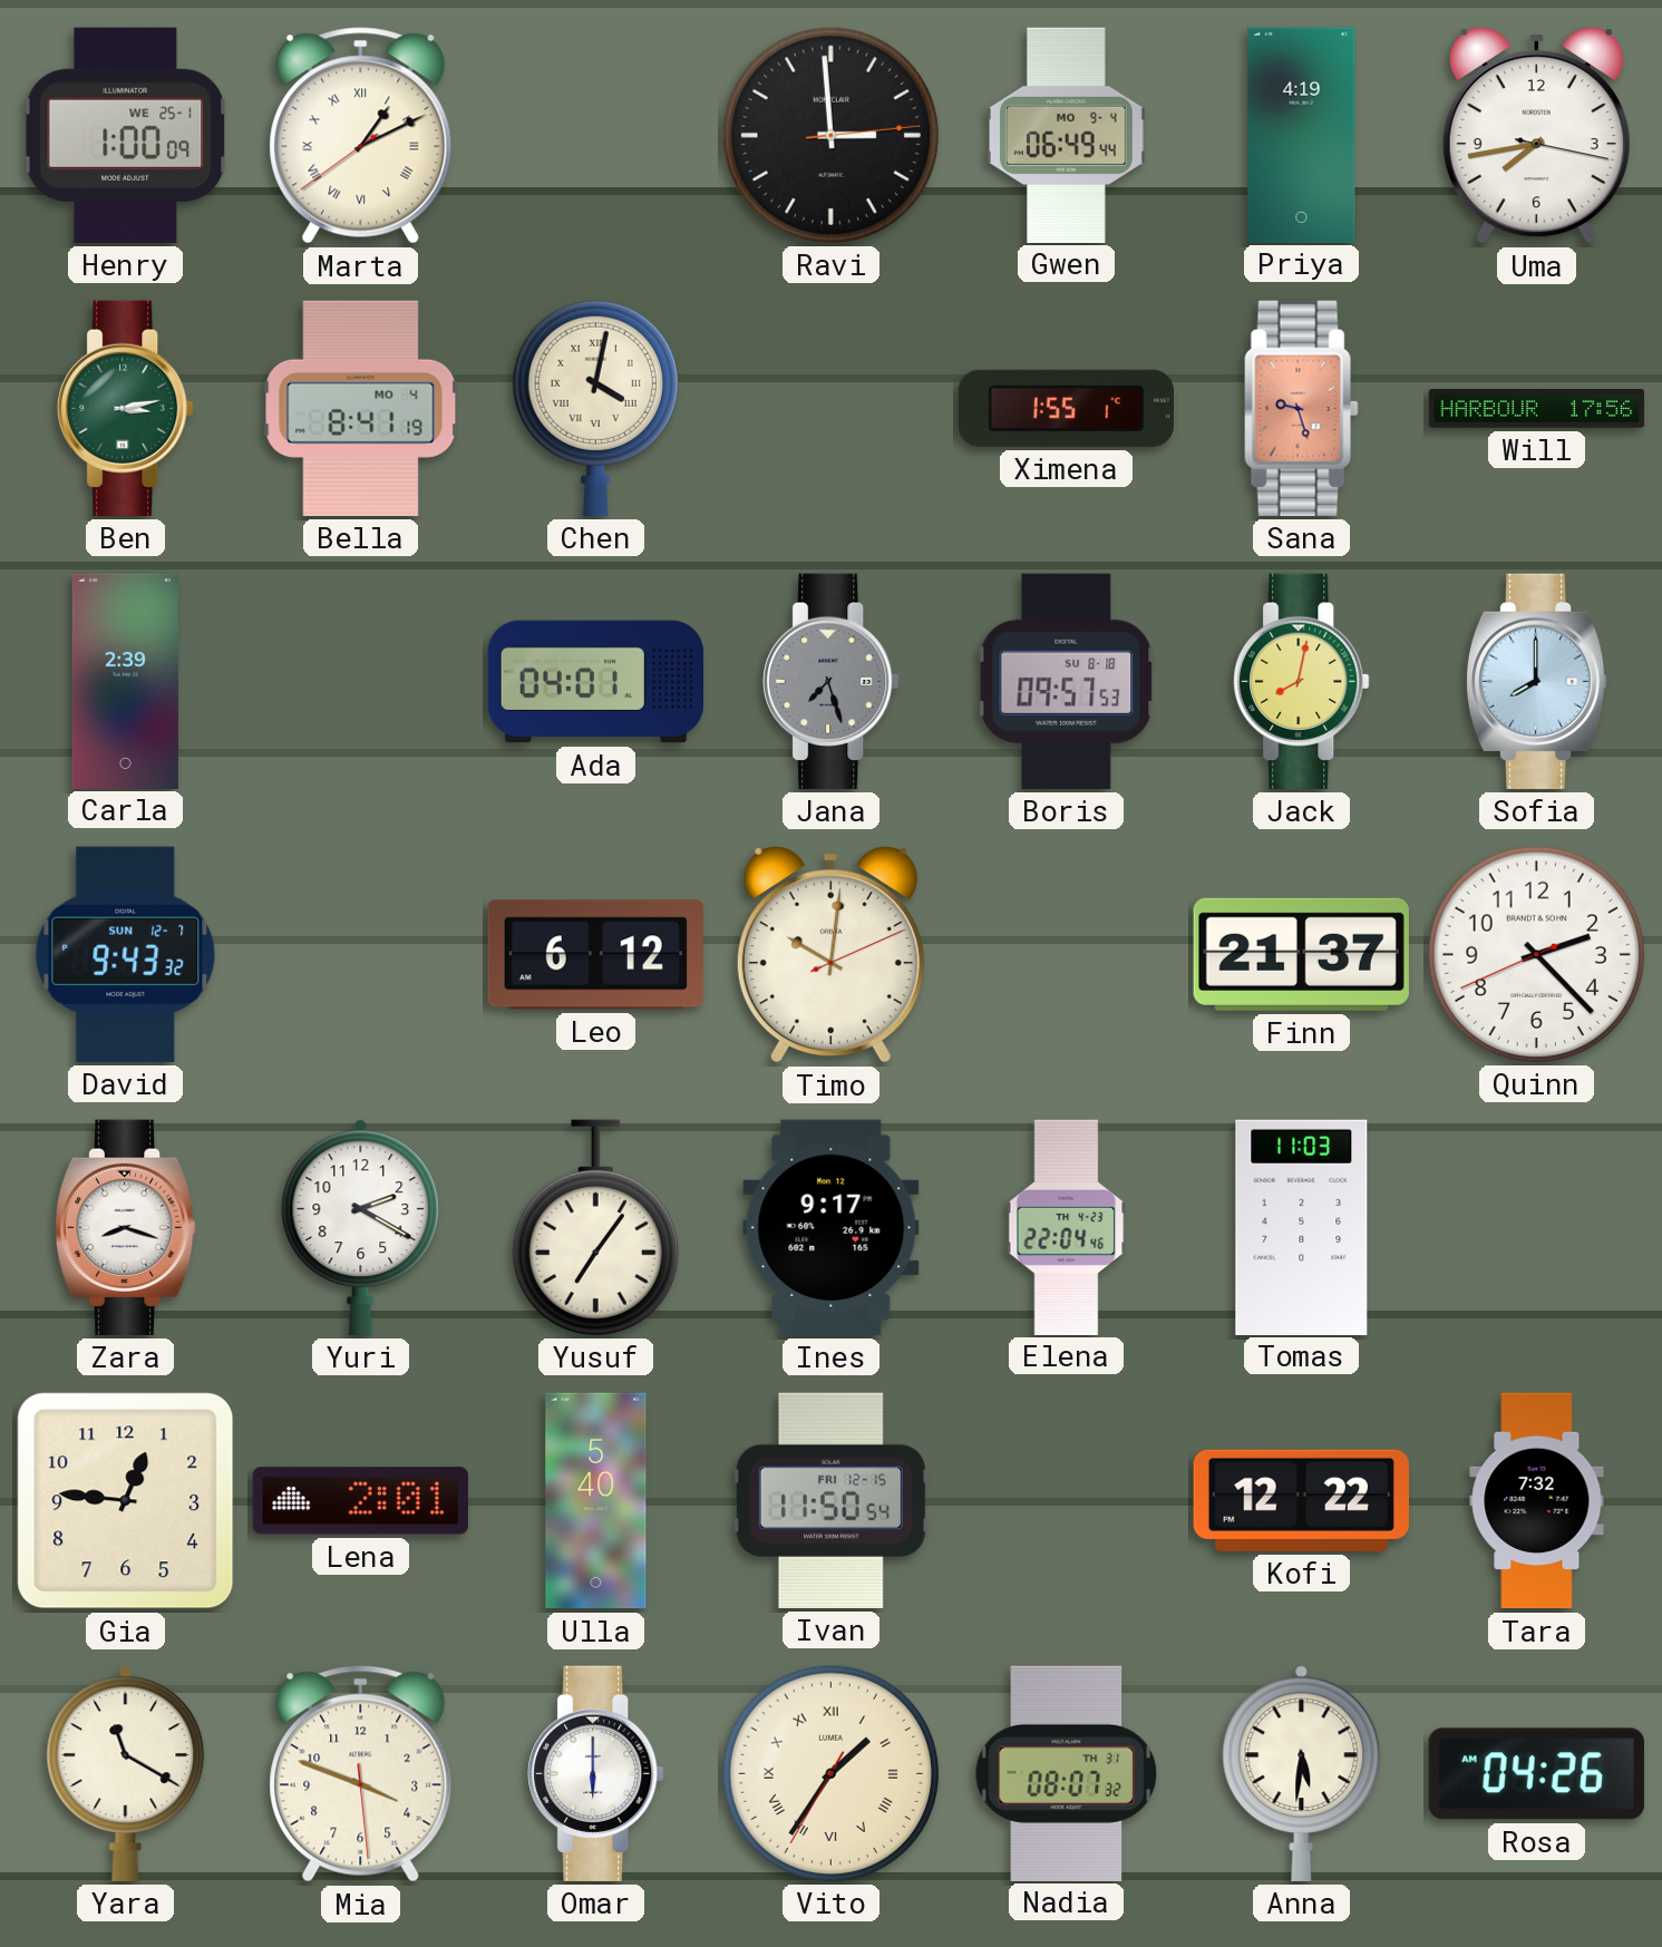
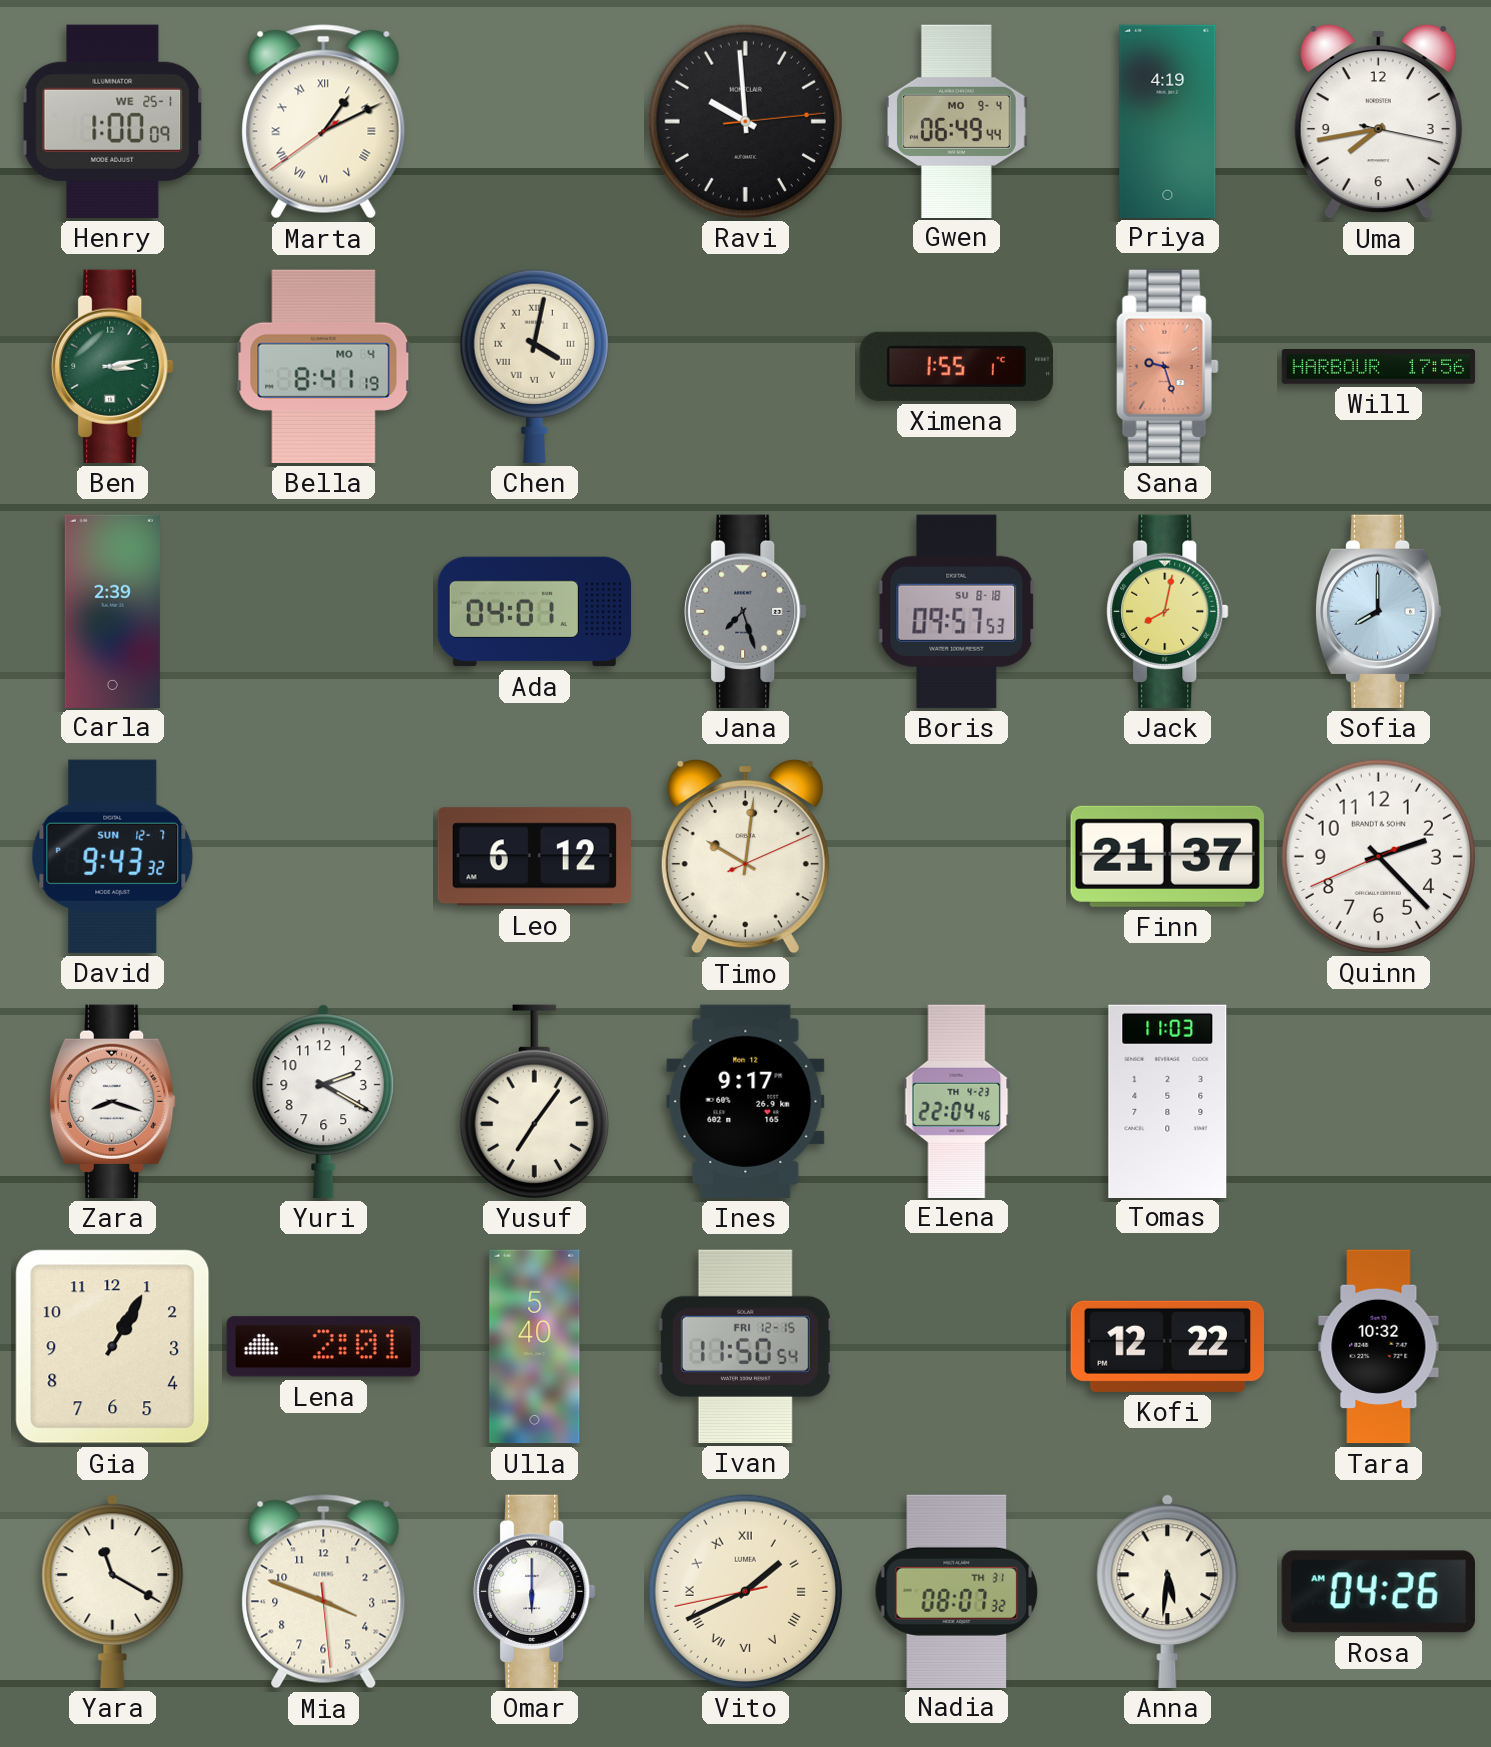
Ravi: 2:59 -> 9:59
Gia: 12:46 -> 1:05
Tara: 7:32 -> 10:32
Vito: 1:35 -> 1:40
